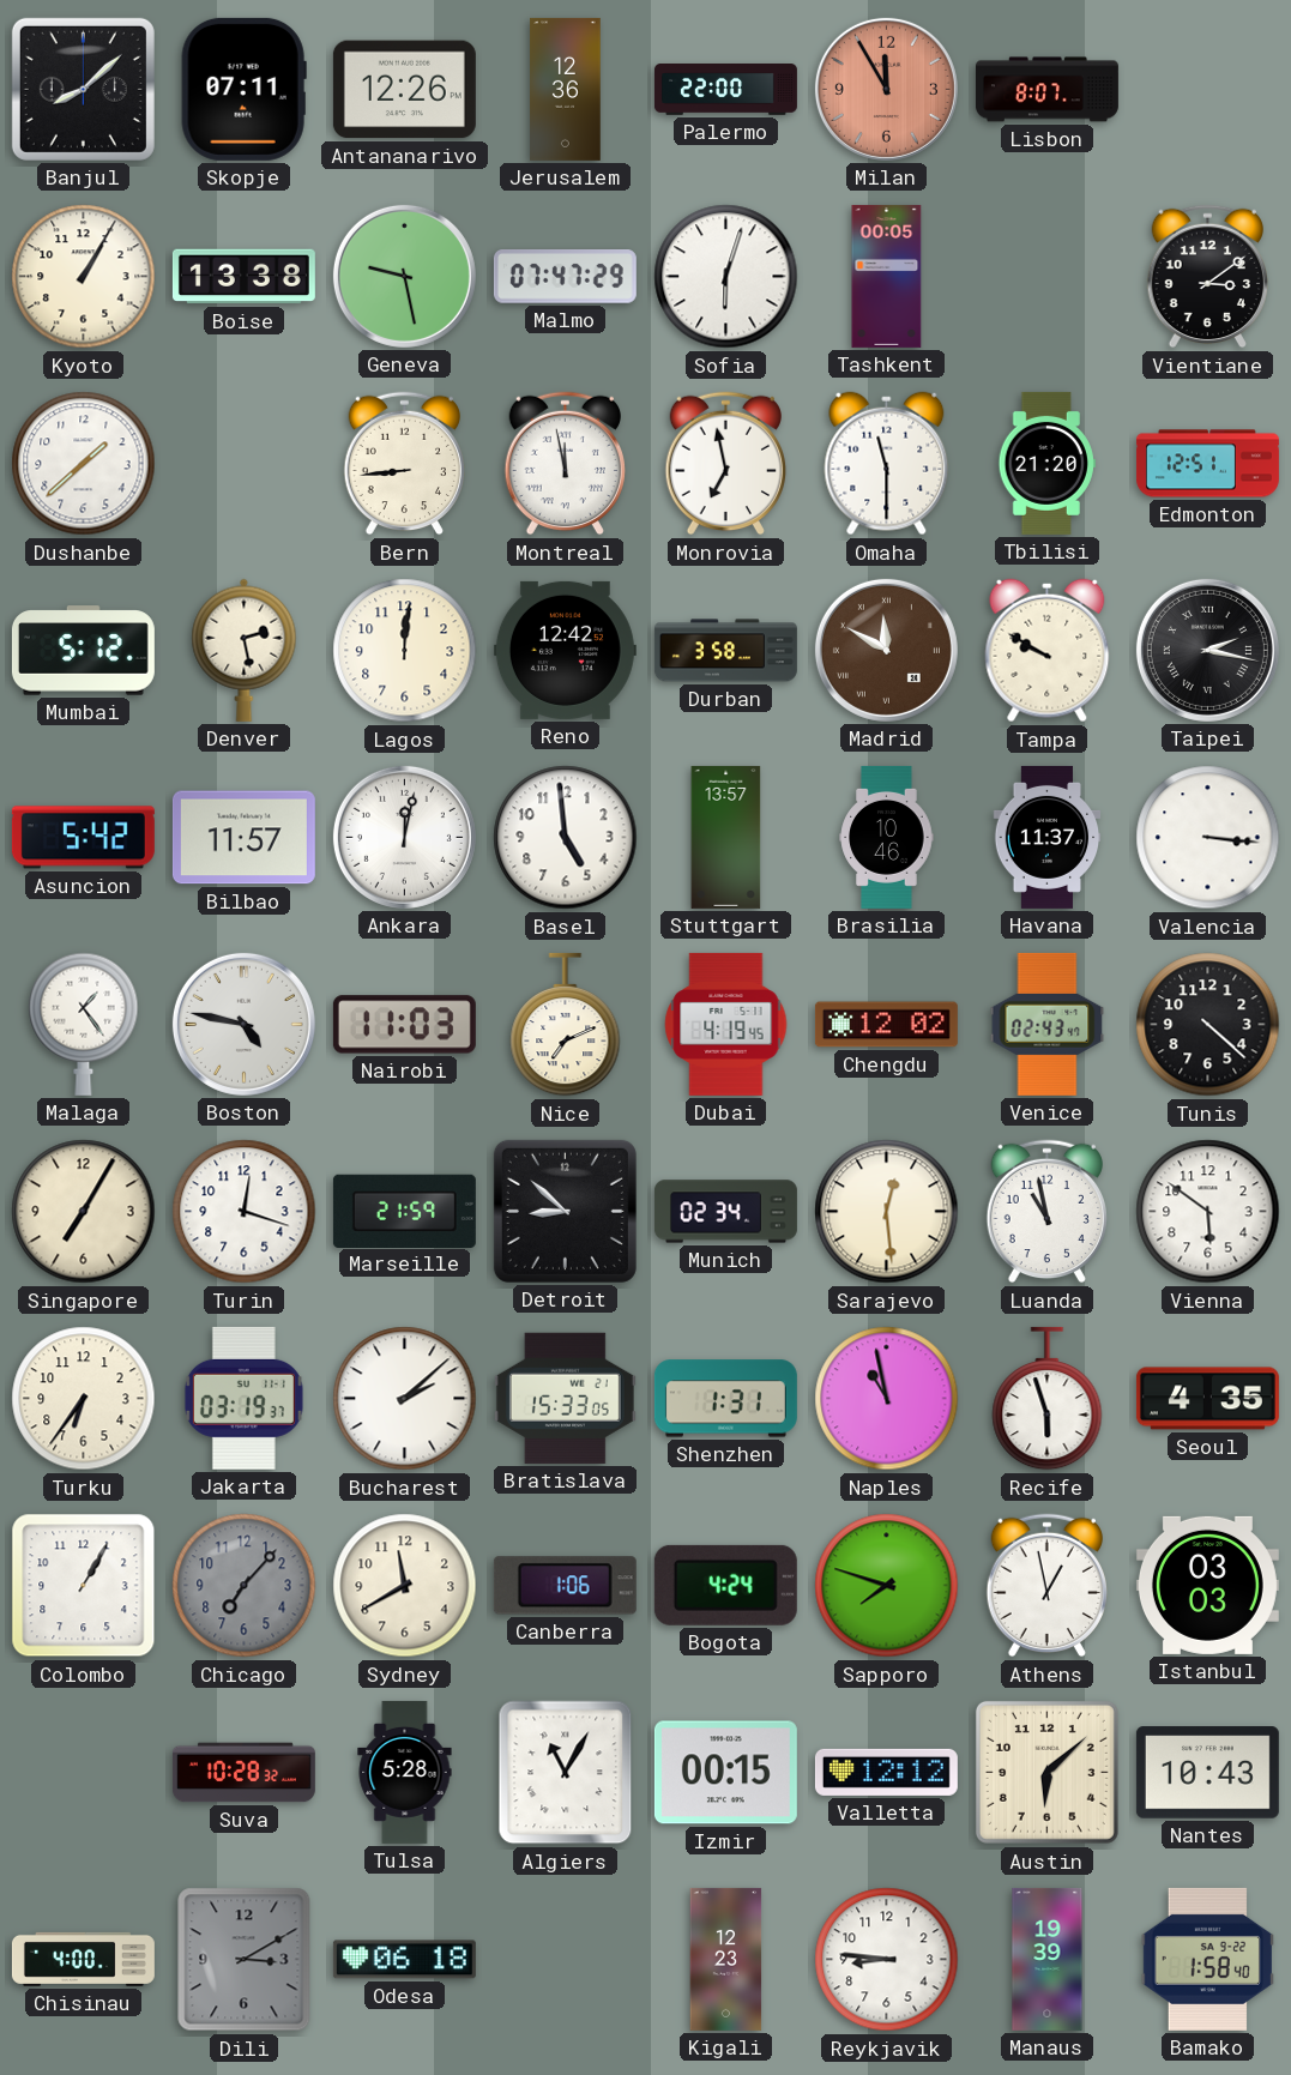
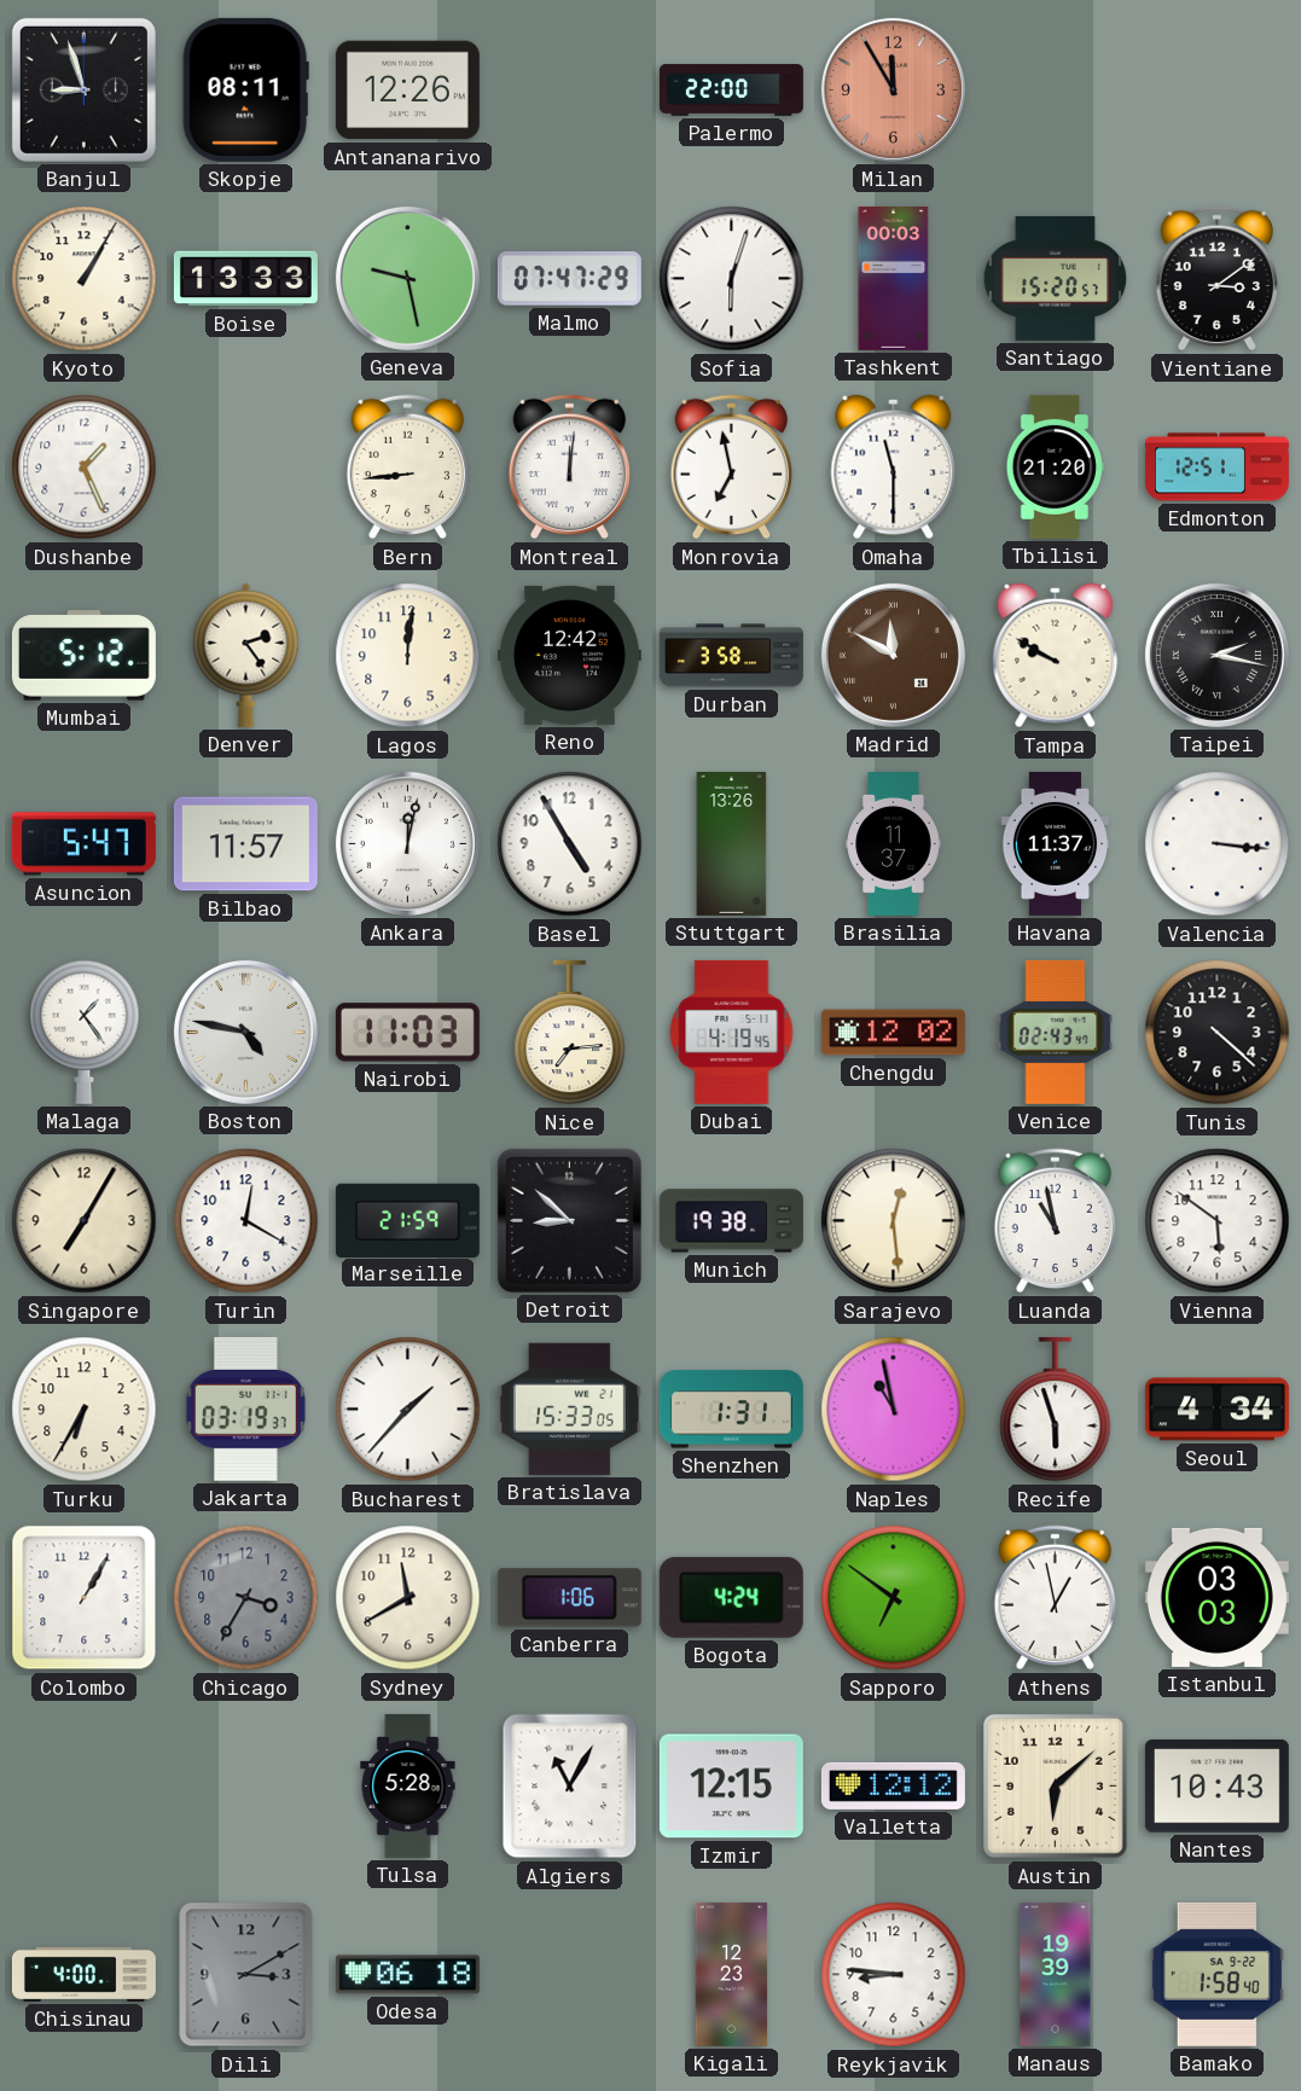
Banjul: 8:08 -> 8:57
Skopje: 07:11 -> 08:11
Jerusalem: 12:36 -> none
Lisbon: 8:07 -> none
Boise: 13:38 -> 13:33
Tashkent: 00:05 -> 00:03
Santiago: none -> 15:20
Dushanbe: 1:38 -> 1:26
Montreal: 11:58 -> 12:01
Denver: 2:28 -> 2:24
Asuncion: 5:42 -> 5:47
Basel: 4:59 -> 4:55
Stuttgart: 13:57 -> 13:26
Brasilia: 10:46 -> 11:37
Nice: 7:11 -> 7:14
Turin: 12:18 -> 12:20
Munich: 02:34 -> 19:38
Turku: 6:36 -> 6:35
Bucharest: 2:08 -> 1:37
Seoul: 4:35 -> 4:34
Chicago: 7:07 -> 3:35
Sapporo: 7:48 -> 6:51
Suva: 10:28 -> none
Izmir: 00:15 -> 12:15
